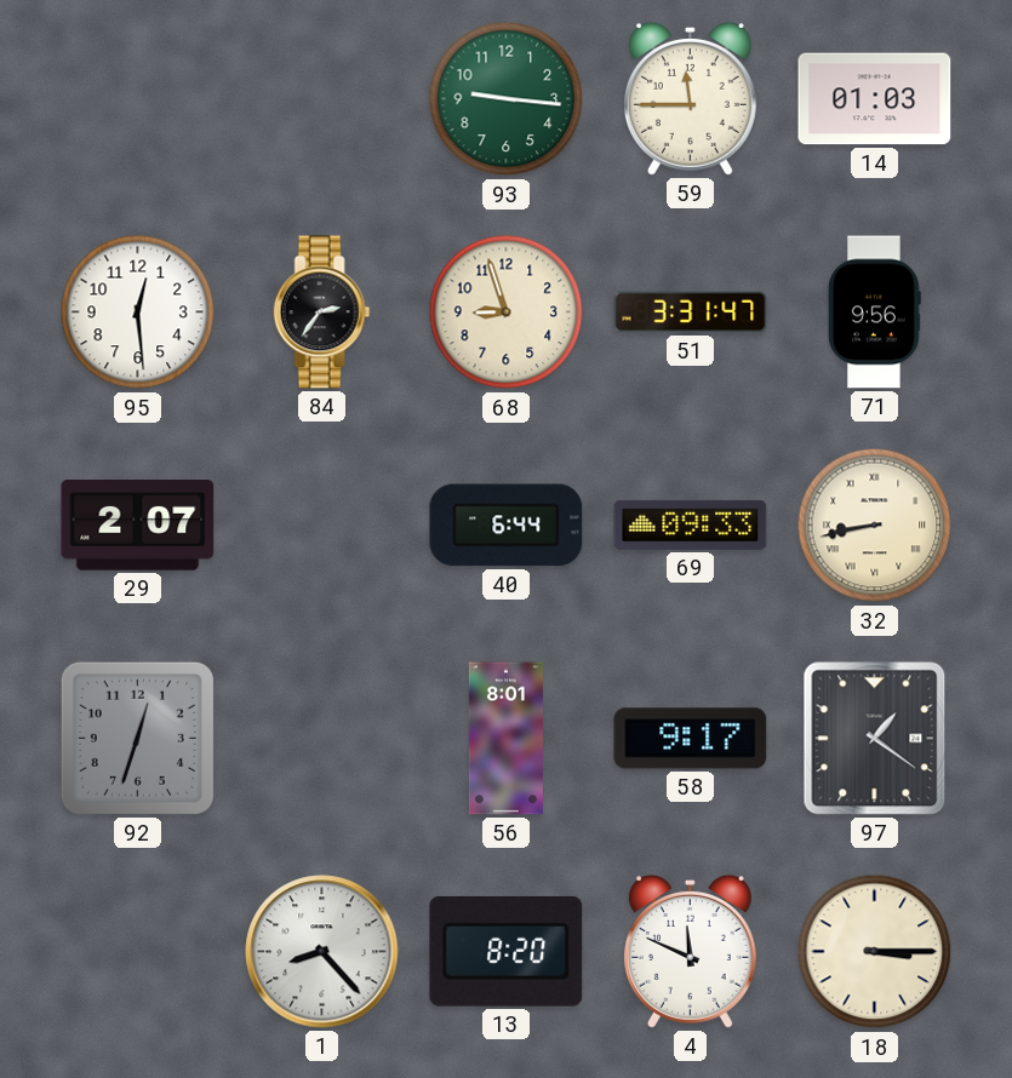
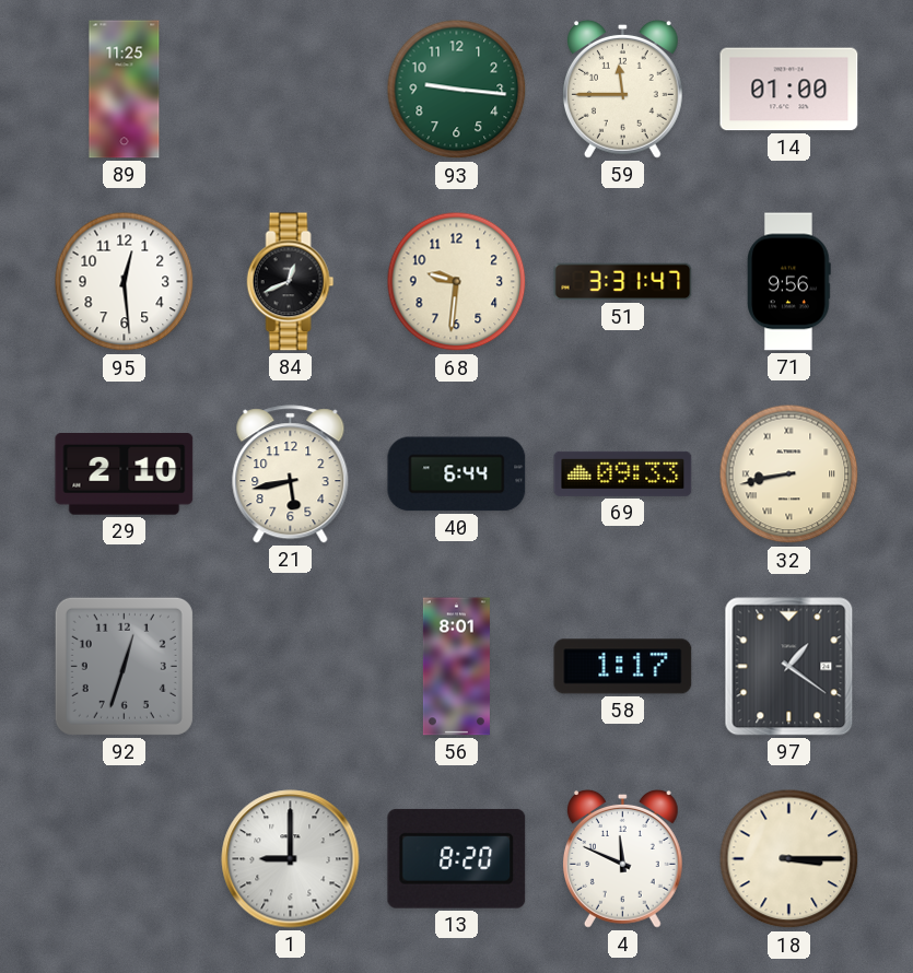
89: none -> 11:25
14: 01:03 -> 01:00
84: 2:36 -> 12:41
68: 8:57 -> 9:31
29: 2:07 -> 2:10
21: none -> 5:43
58: 9:17 -> 1:17
1: 8:23 -> 9:00
